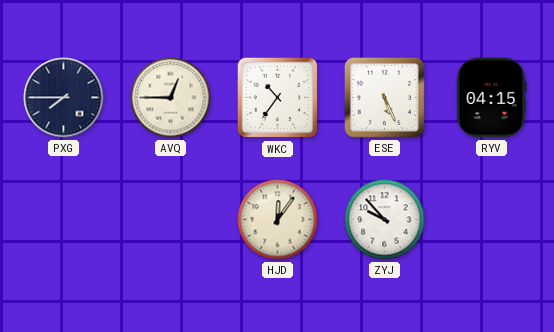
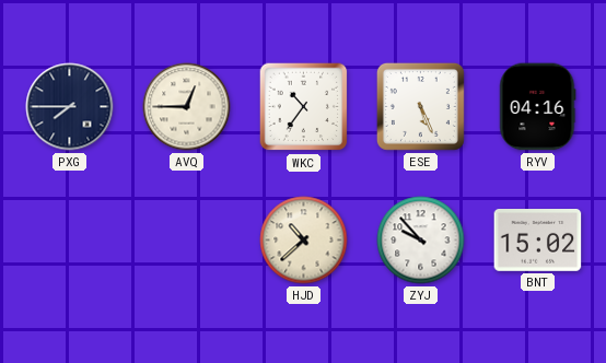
RYV: 04:15 -> 04:16
HJD: 12:06 -> 10:38
BNT: none -> 15:02
